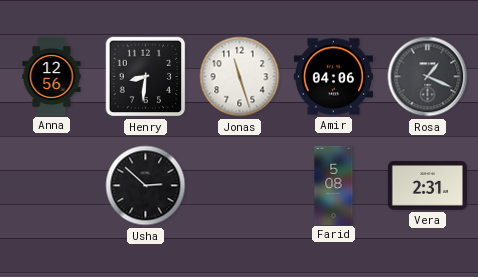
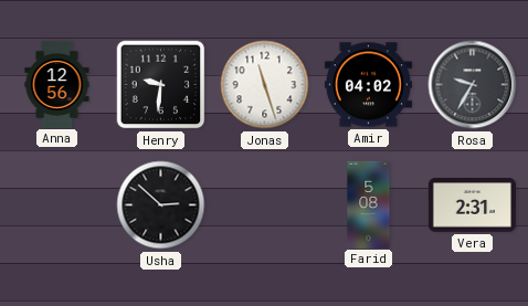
Henry: 8:31 -> 9:31
Amir: 04:06 -> 04:02
Rosa: 1:19 -> 9:35
